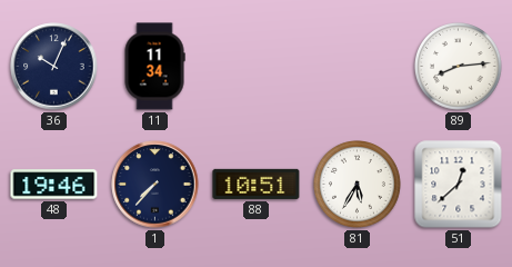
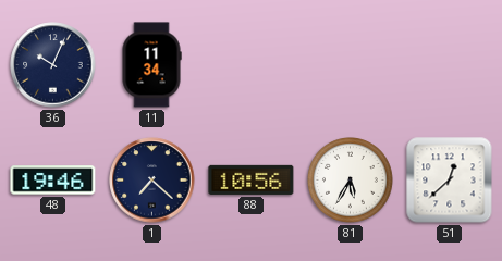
89: 8:14 -> none
1: 7:37 -> 7:22
88: 10:51 -> 10:56
